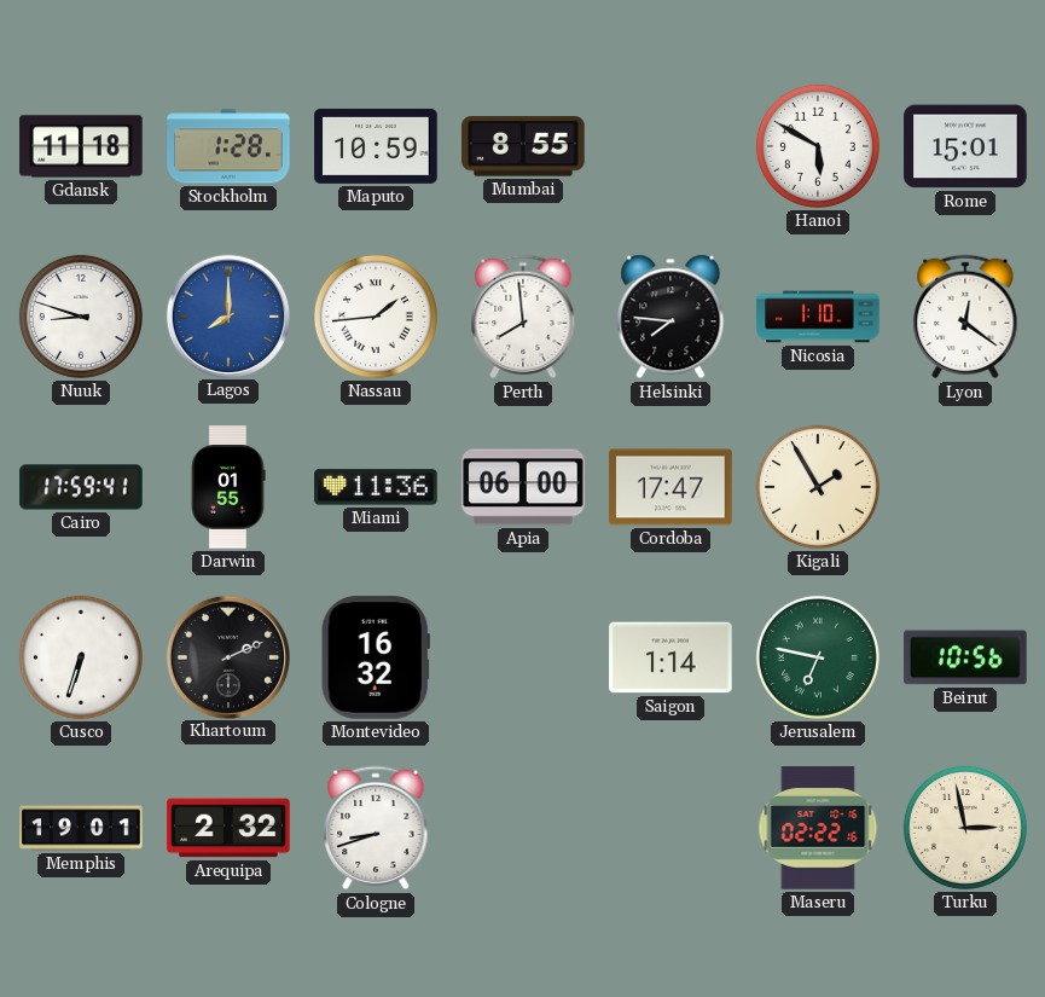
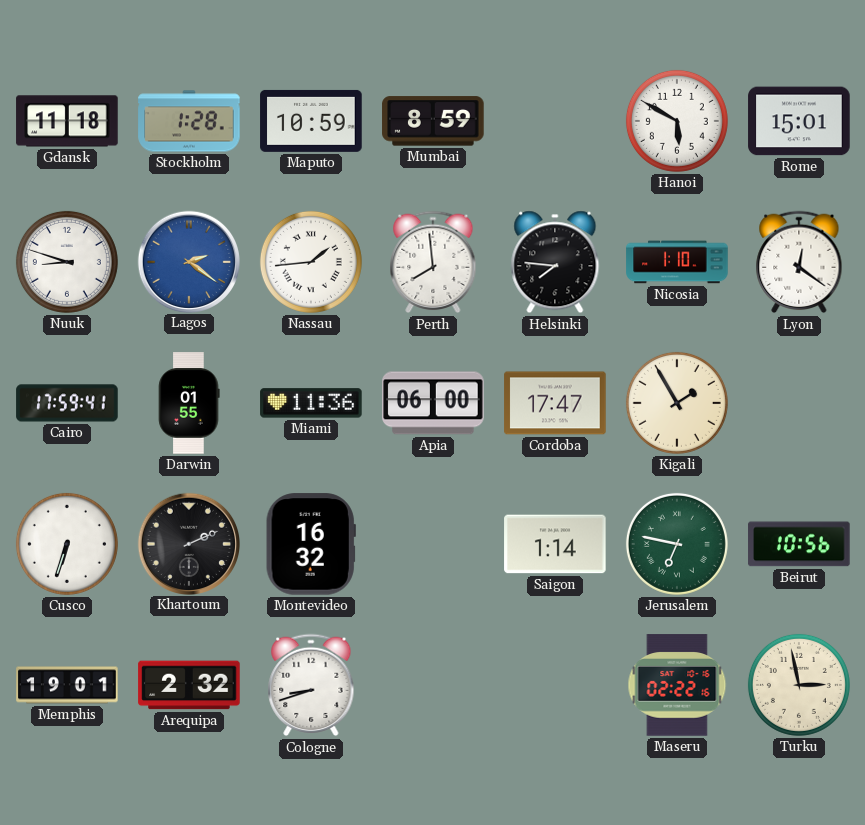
Mumbai: 8:55 -> 8:59
Lagos: 8:00 -> 2:21
